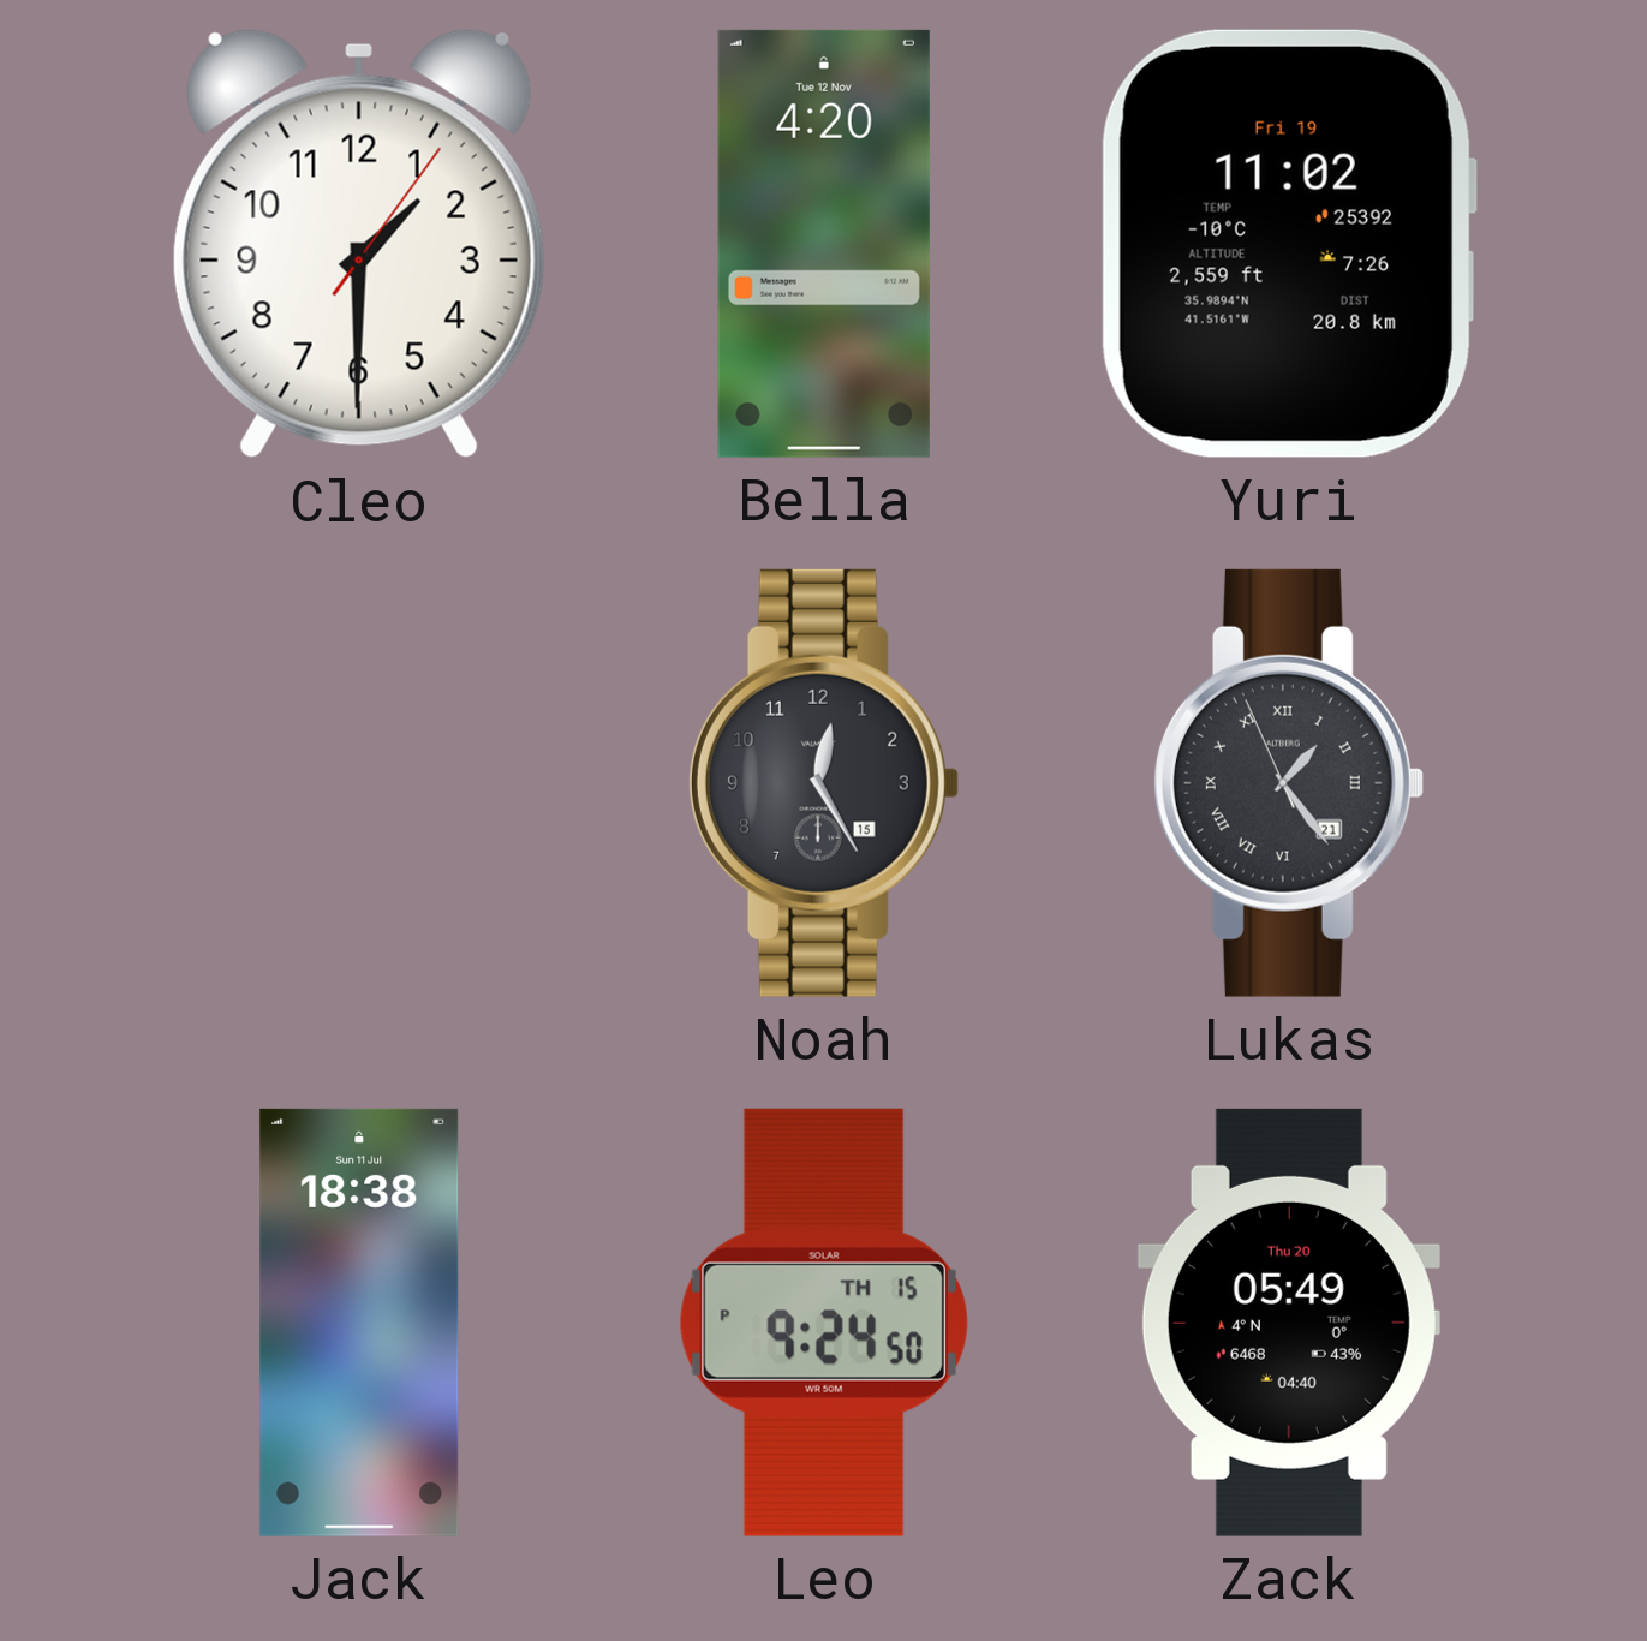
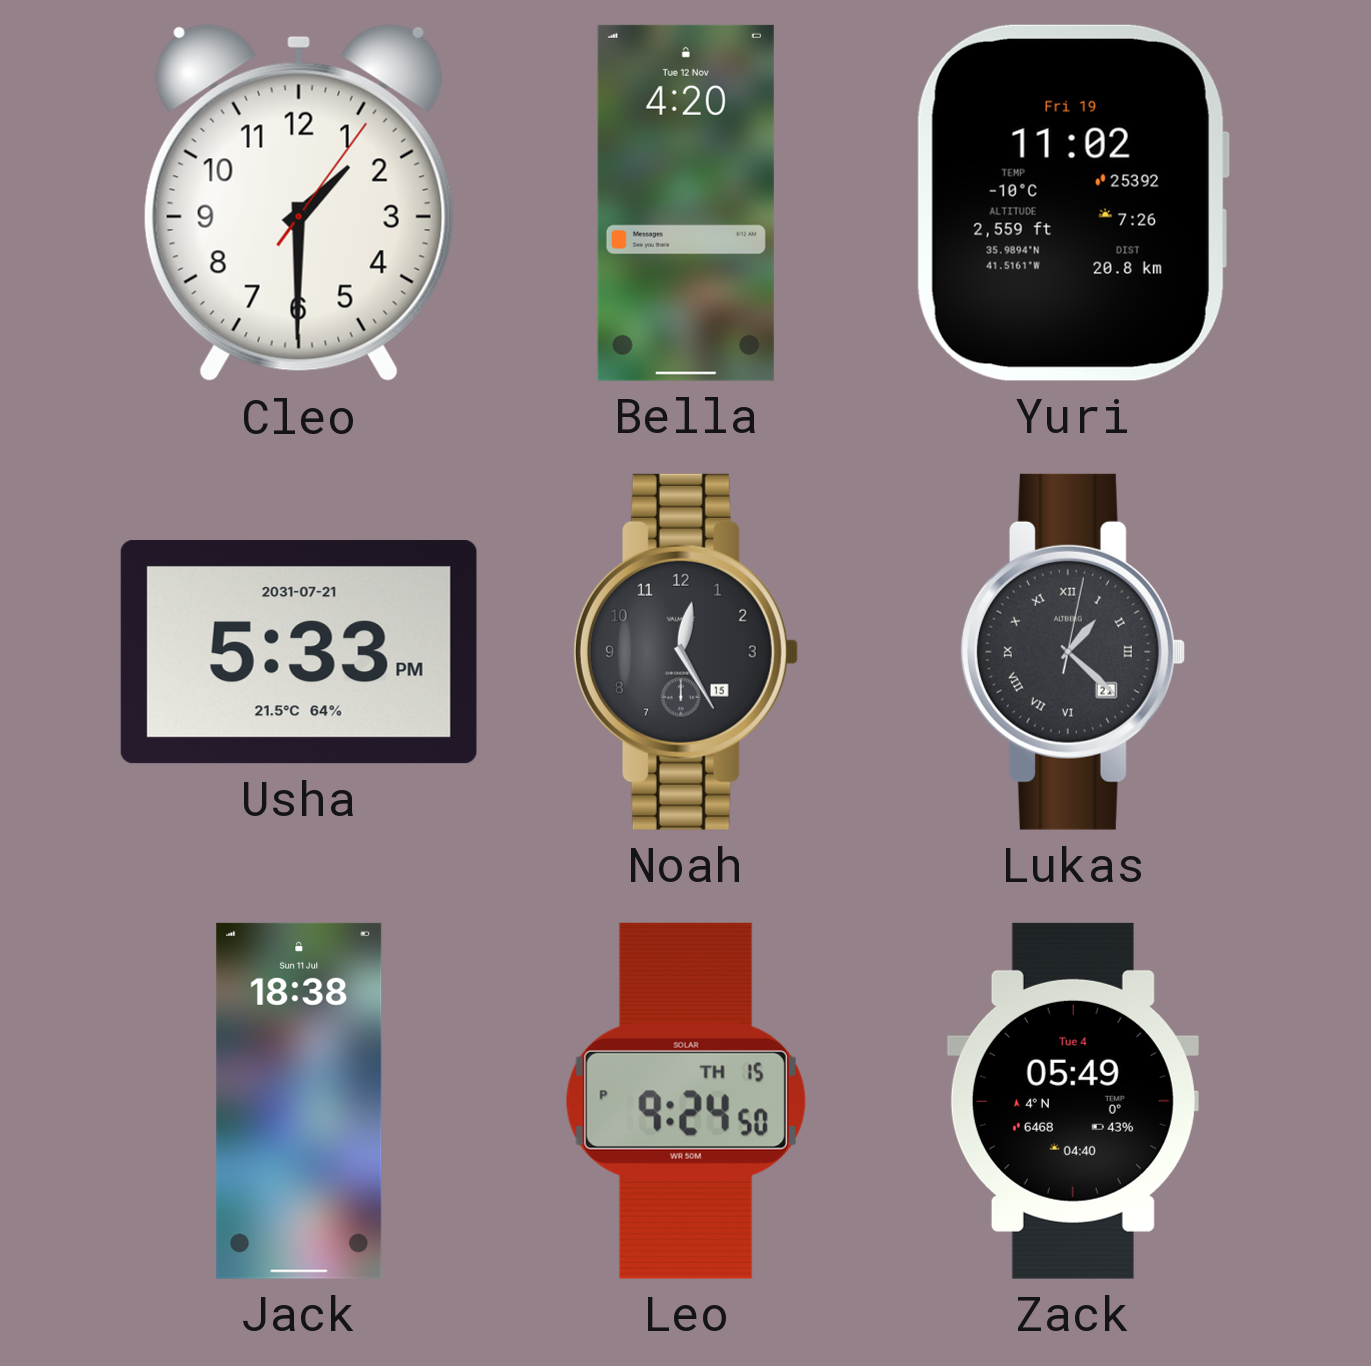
Usha: none -> 5:33
Lukas: 1:23 -> 1:22
Zack date: Thu 20 -> Tue 4
